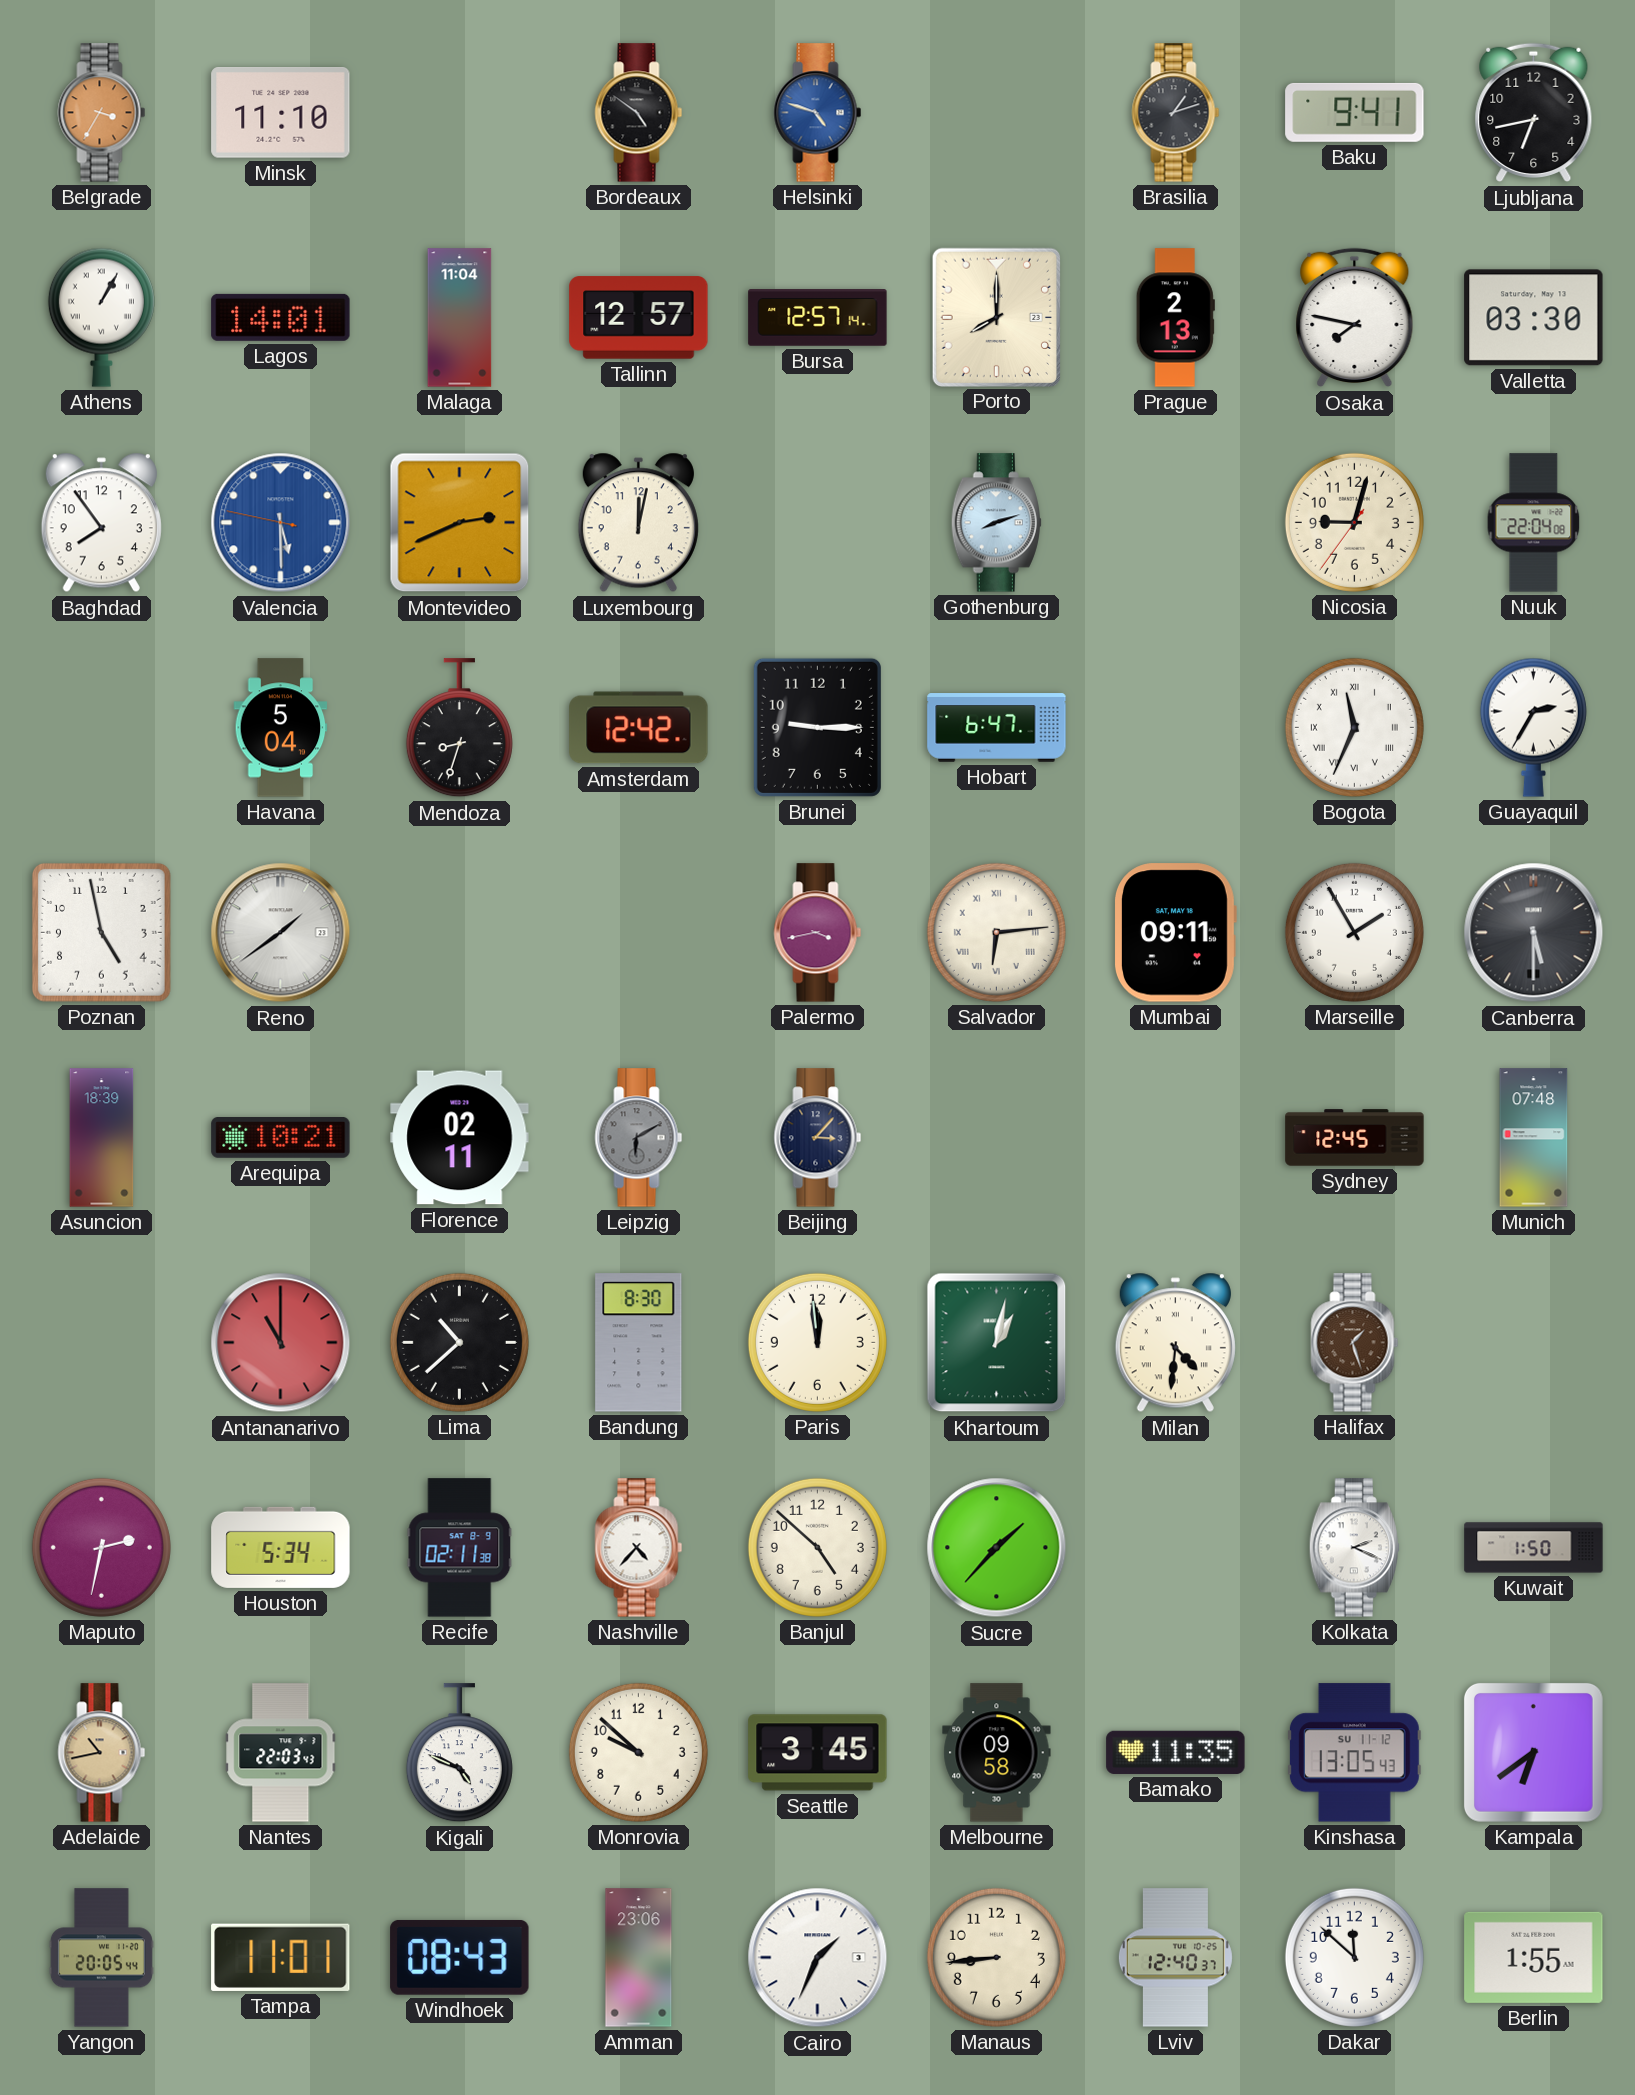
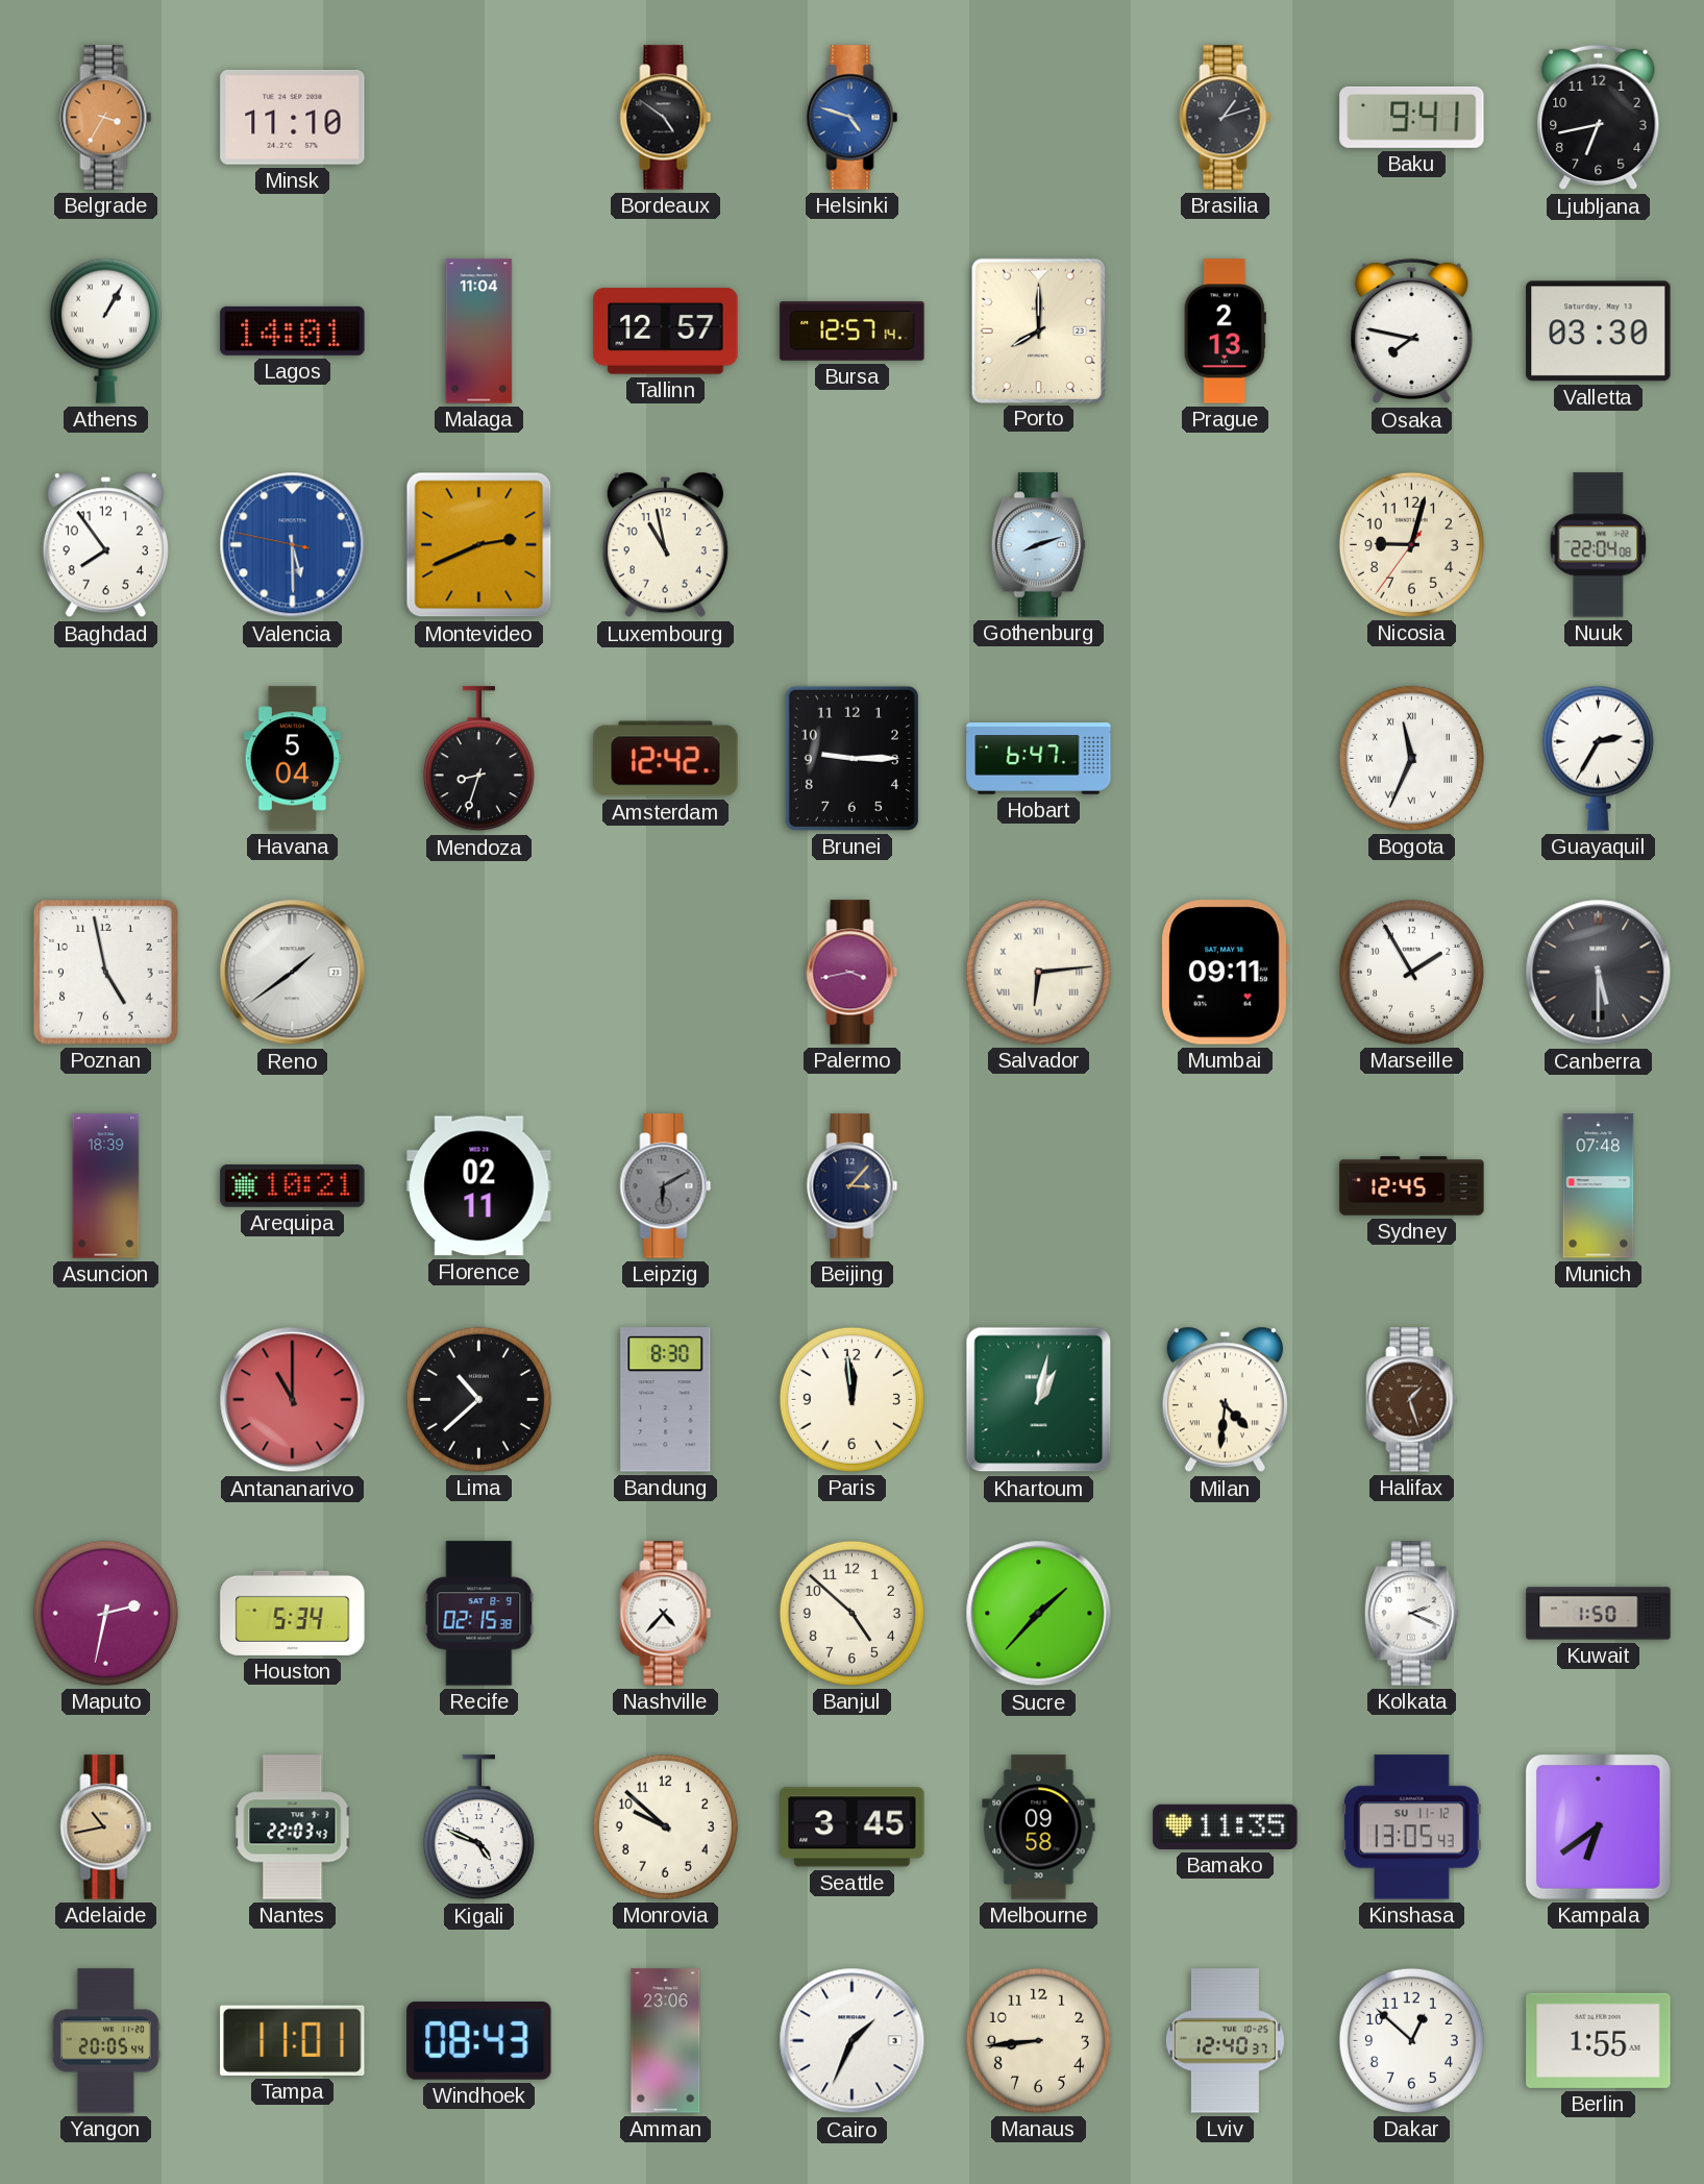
Luxembourg: 12:02 -> 10:58
Recife: 02:11 -> 02:15
Dakar: 11:52 -> 12:52
